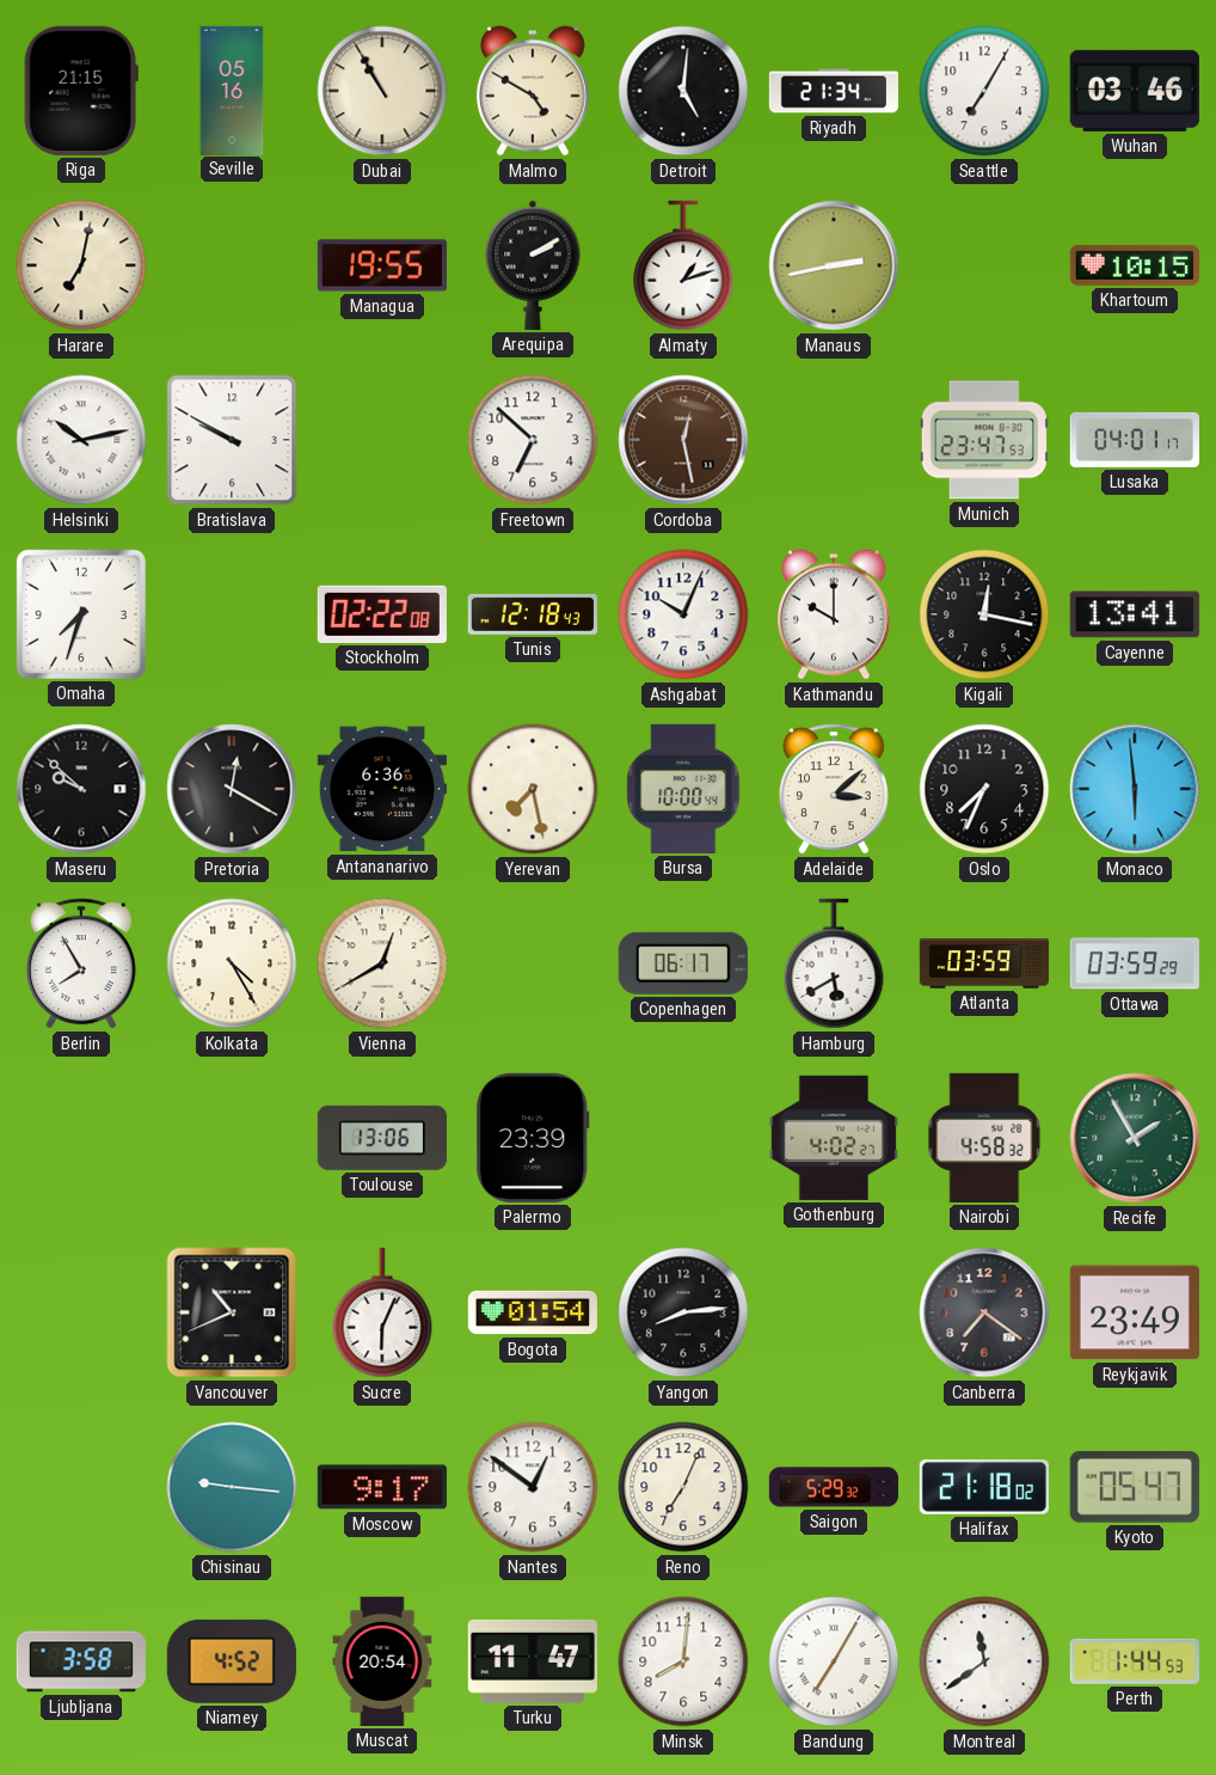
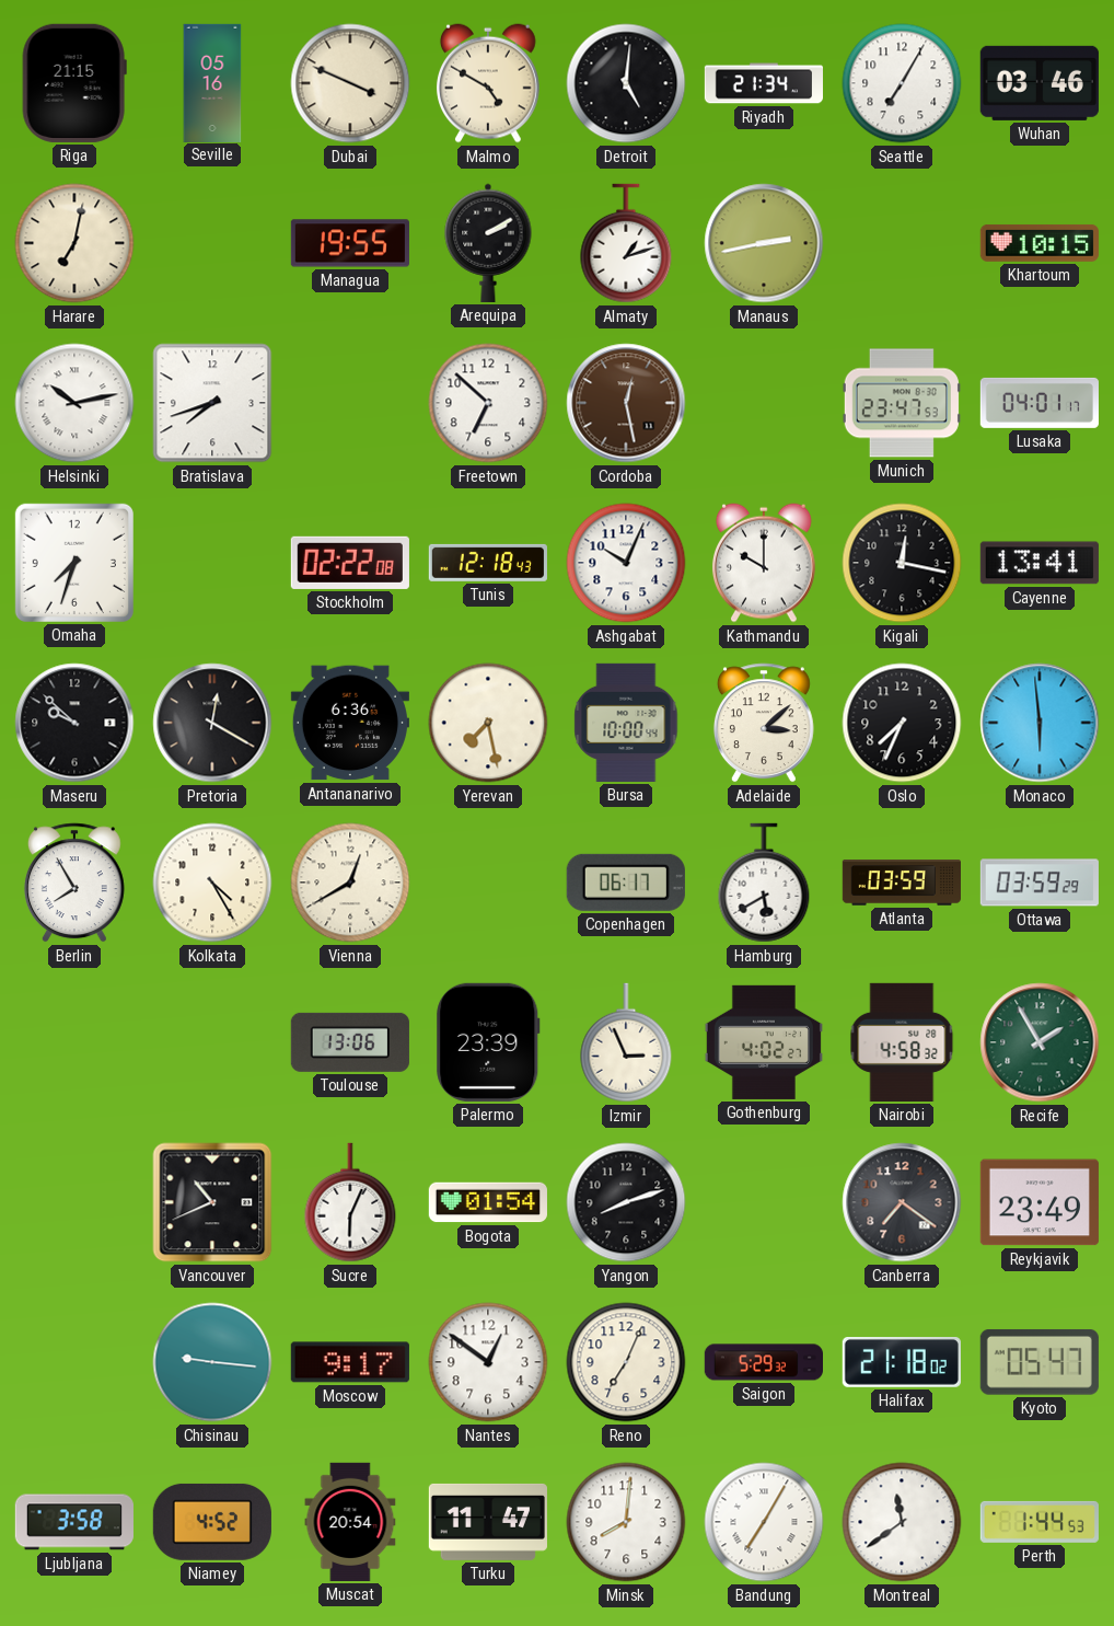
Dubai: 10:55 -> 3:49
Bratislava: 9:50 -> 7:42
Izmir: none -> 2:56
Yangon: 8:14 -> 8:12
